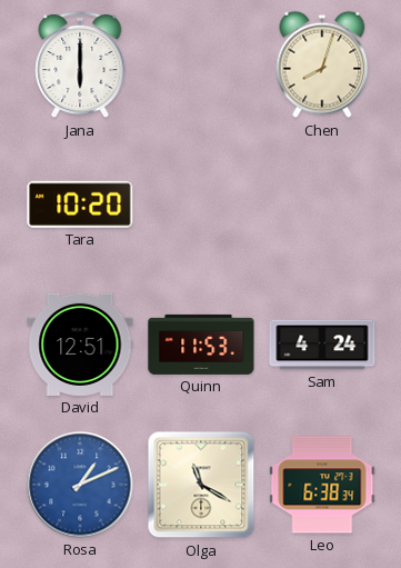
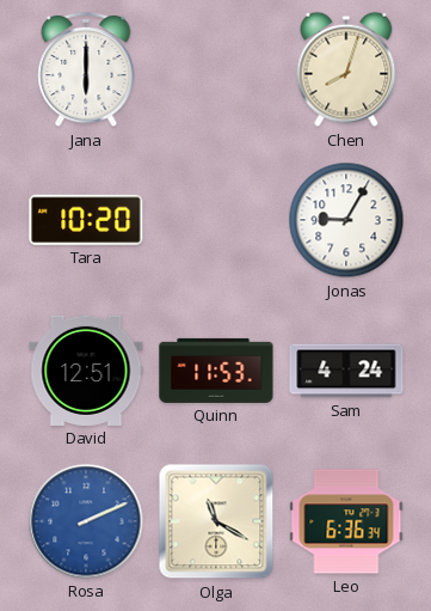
Jonas: none -> 9:05
Rosa: 1:11 -> 2:11
Leo: 6:38 -> 6:36
